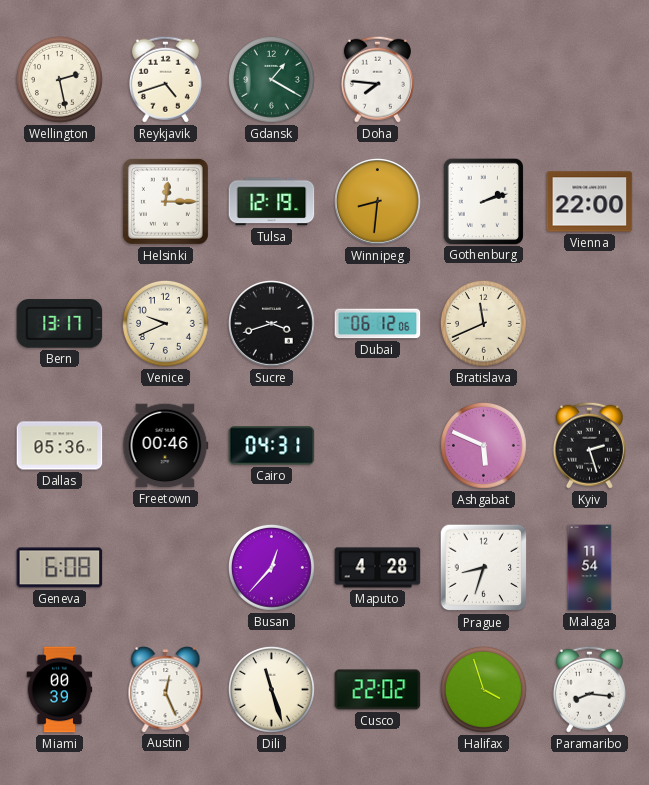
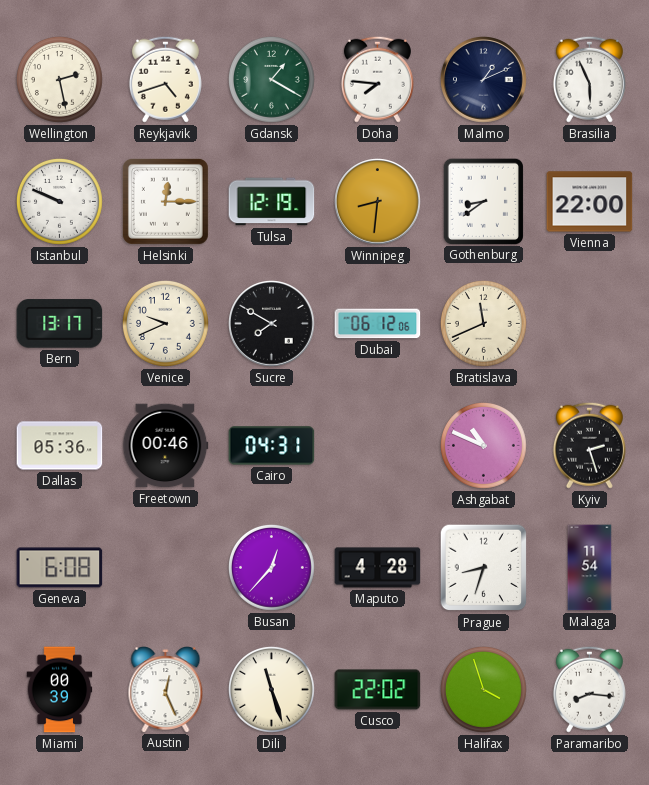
Malmo: none -> 1:11
Brasilia: none -> 5:56
Istanbul: none -> 9:49
Gothenburg: 2:12 -> 8:39
Sucre: 3:42 -> 7:50
Ashgabat: 5:49 -> 10:49
